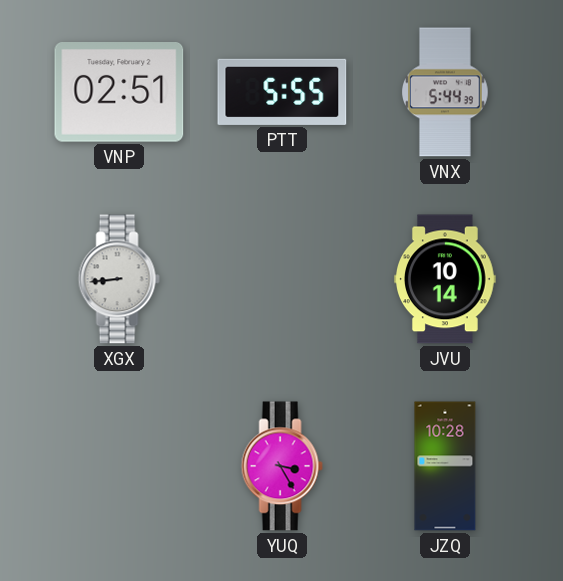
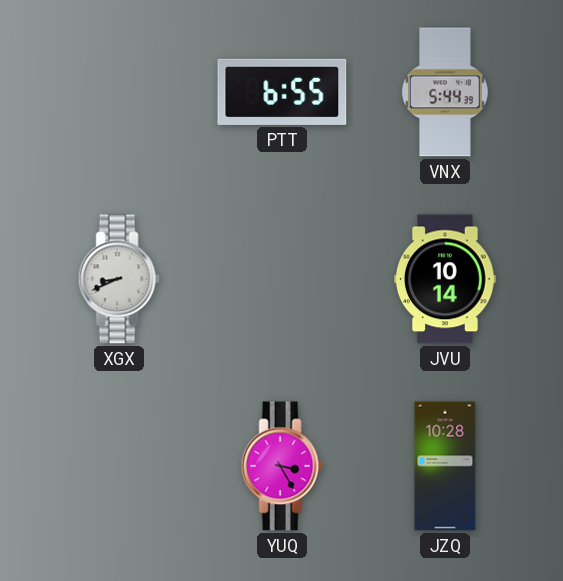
VNP: 02:51 -> none
PTT: 5:55 -> 6:55
XGX: 8:44 -> 8:41
